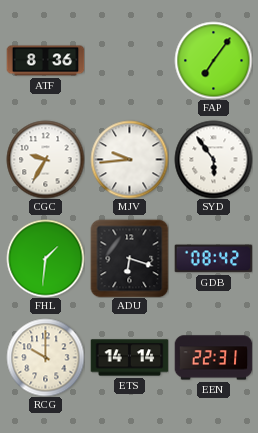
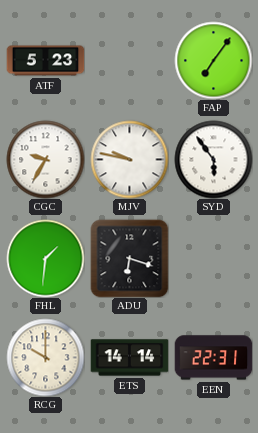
ATF: 8:36 -> 5:23
MJV: 9:44 -> 9:47
GDB: 08:42 -> none
